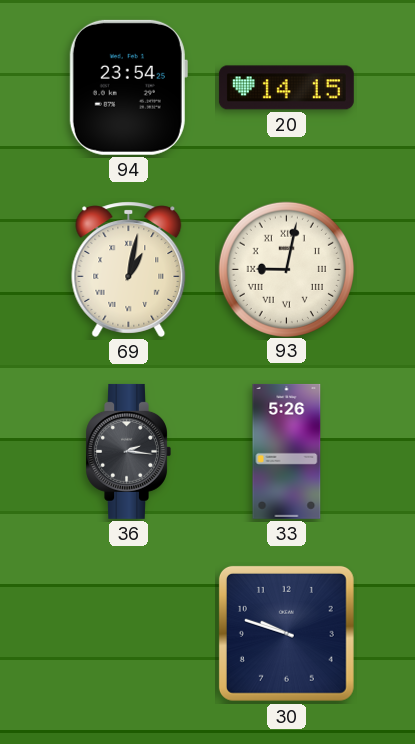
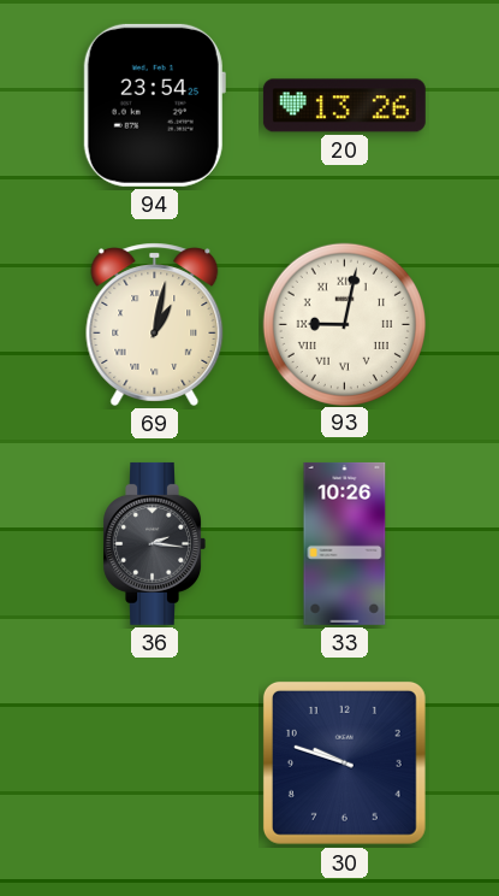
20: 14:15 -> 13:26
33: 5:26 -> 10:26
